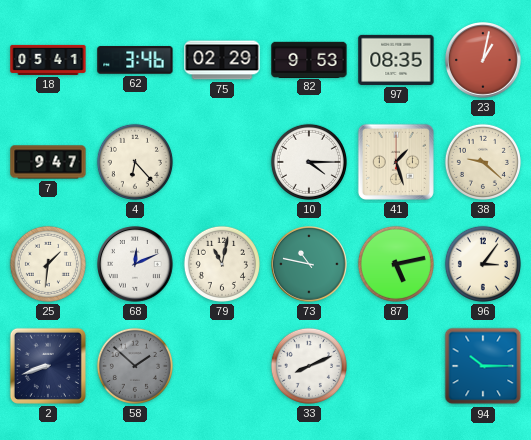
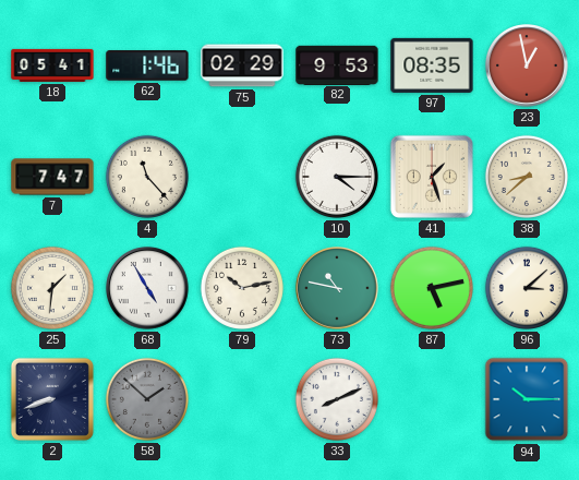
62: 3:46 -> 1:46
23: 1:02 -> 12:58
7: 9:47 -> 7:47
4: 6:23 -> 11:23
38: 9:22 -> 8:38
68: 12:11 -> 4:55
79: 11:02 -> 10:13
96: 3:06 -> 3:08
